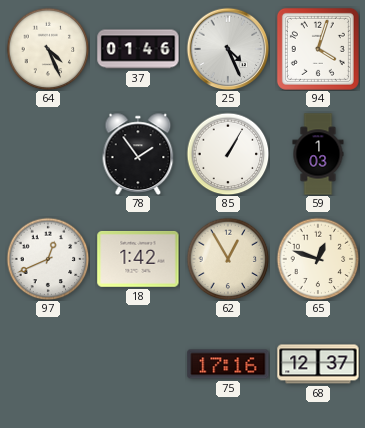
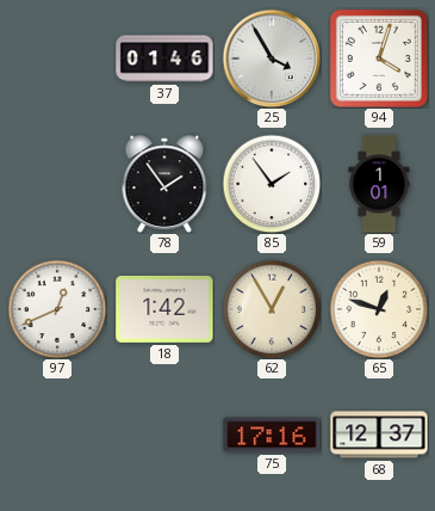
64: 4:26 -> none
25: 4:26 -> 3:55
85: 1:05 -> 1:54
59: 1:03 -> 1:01
